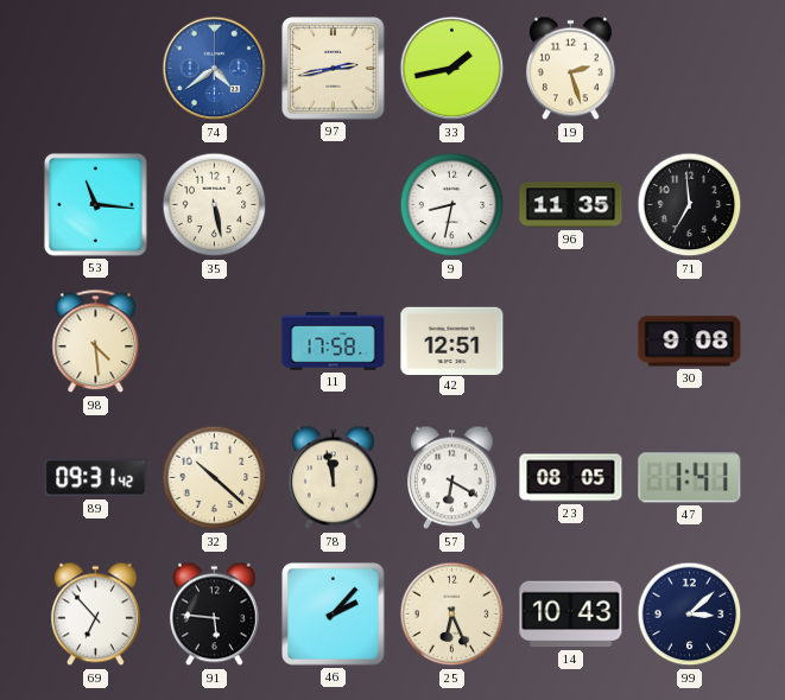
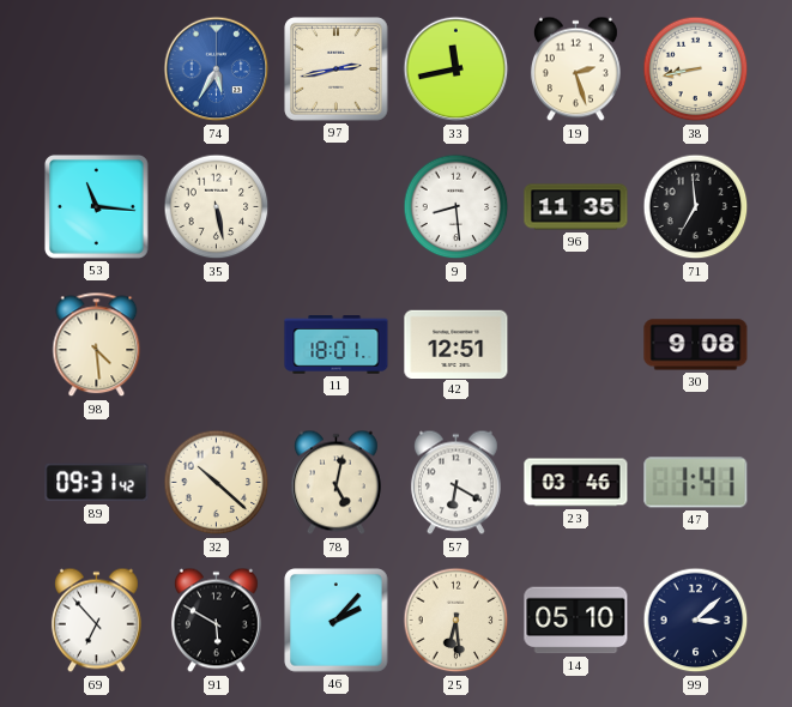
74: 4:39 -> 5:35
33: 1:43 -> 11:43
38: none -> 8:43
9: 8:32 -> 8:29
11: 17:58 -> 18:01
78: 11:58 -> 5:02
23: 08:05 -> 03:46
91: 5:46 -> 5:50
25: 6:26 -> 6:29
14: 10:43 -> 05:10
